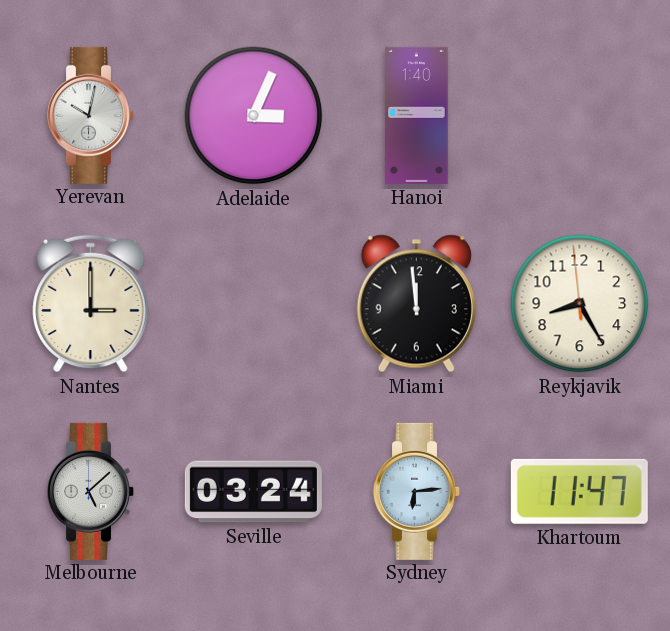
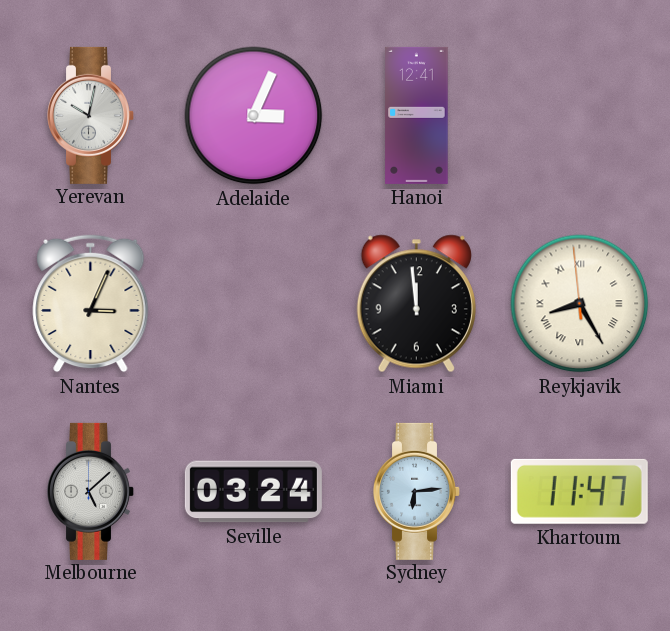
Hanoi: 1:40 -> 12:41
Nantes: 3:00 -> 3:04
Reykjavik numerals: Arabic -> Roman
